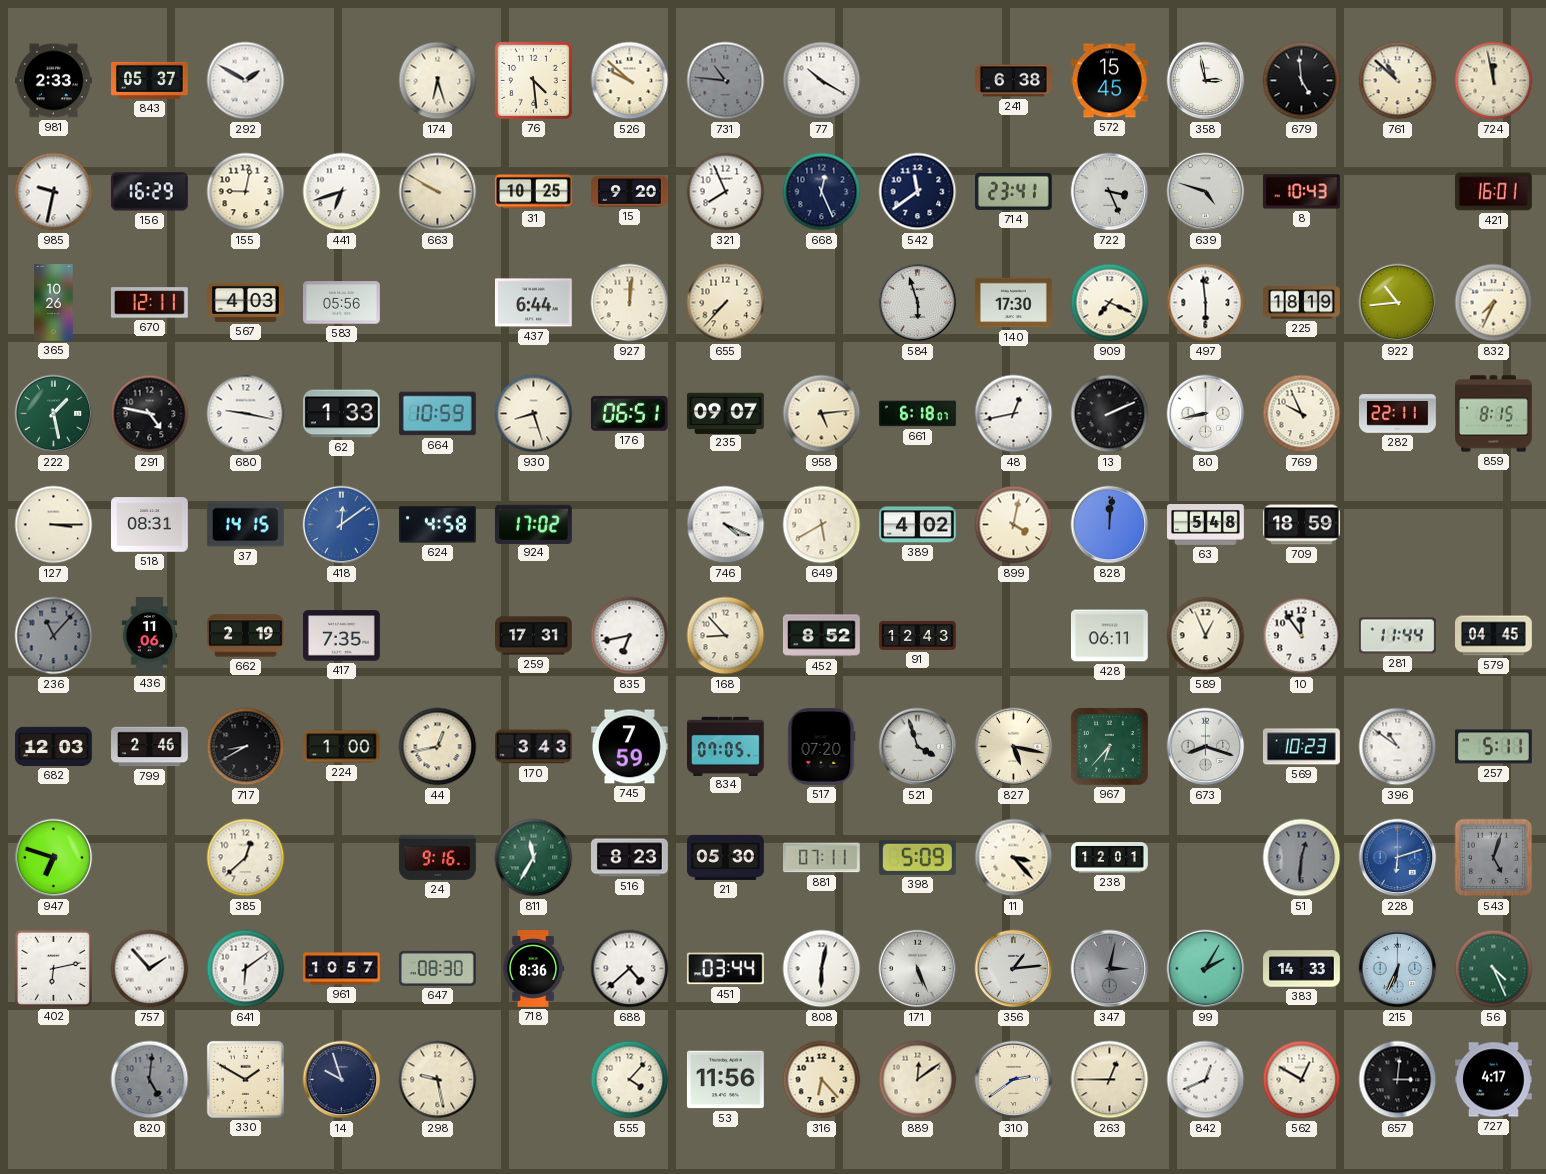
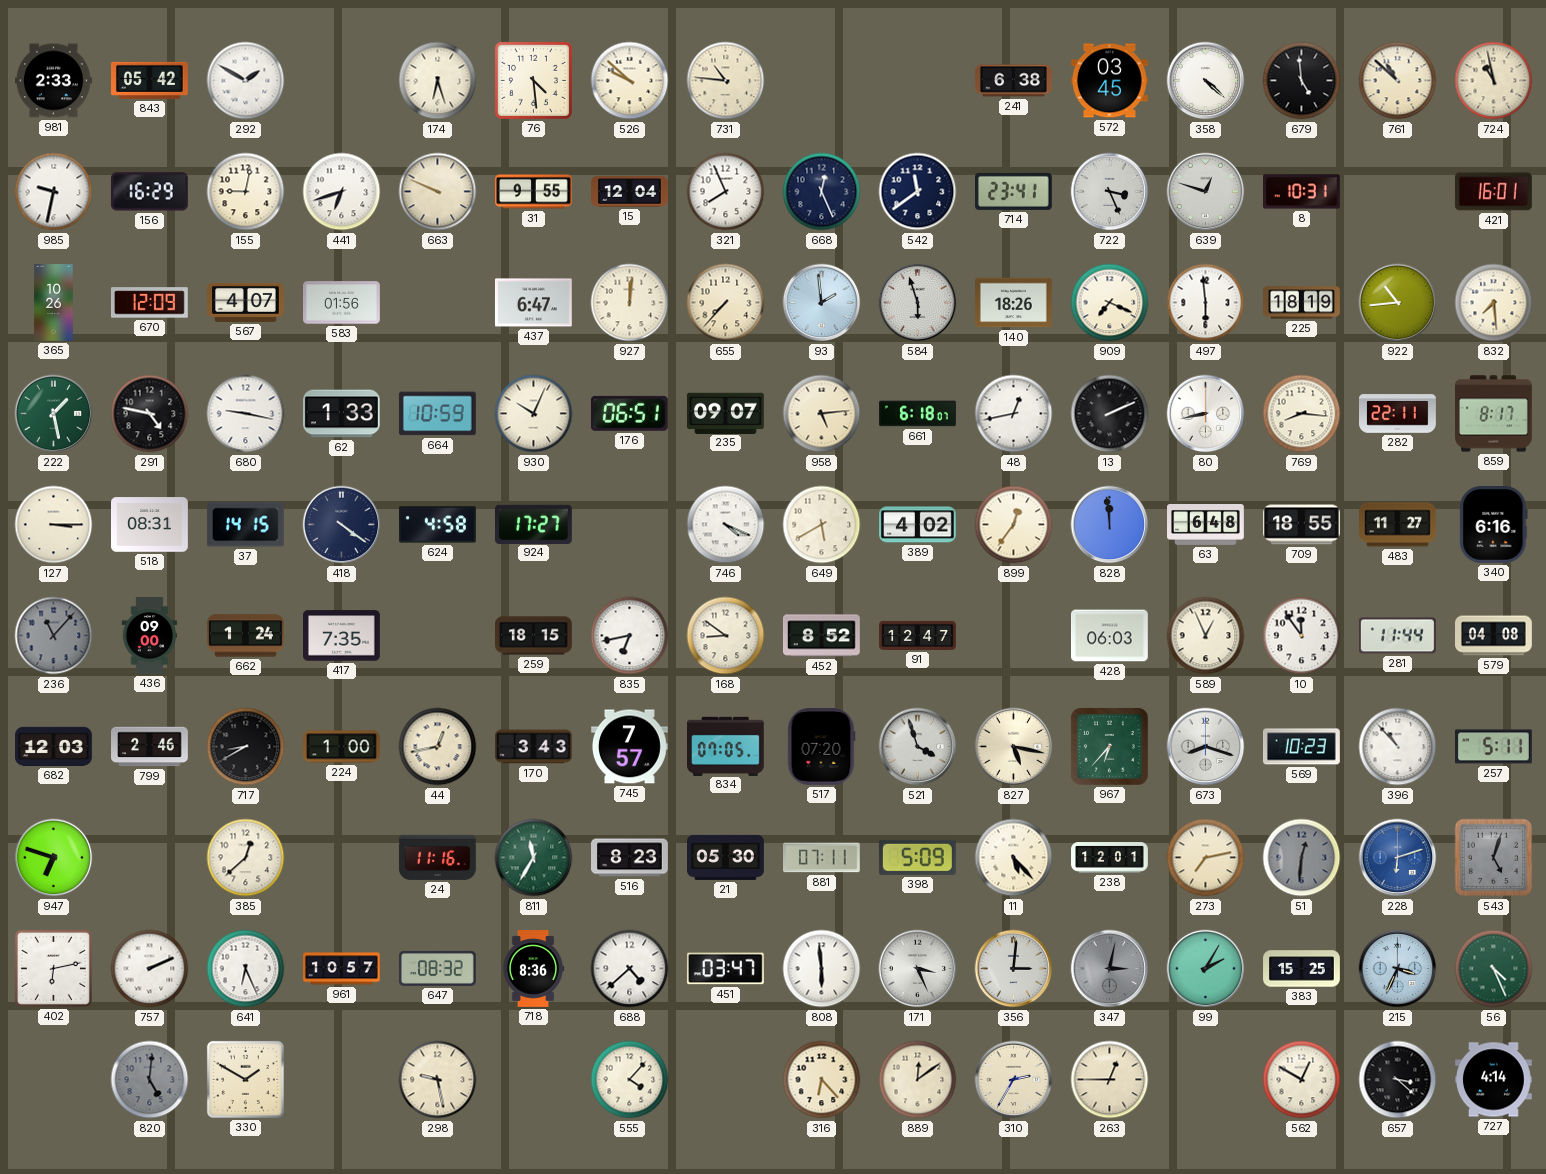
843: 05:37 -> 05:42
731 dial: grey -> cream
77: 10:20 -> none
572: 15:45 -> 03:45
358: 2:58 -> 4:22
724: 11:58 -> 10:58
663: 9:50 -> 9:49
31: 10:25 -> 9:55
15: 9:20 -> 12:04
639: 4:48 -> 12:48
8: 10:43 -> 10:31
670: 12:11 -> 12:09
567: 4:03 -> 4:07
583: 05:56 -> 01:56
437: 6:44 -> 6:47
93: none -> 1:59
140: 17:30 -> 18:26
832: 7:34 -> 7:29
930: 8:27 -> 10:04
769: 9:56 -> 8:16
859: 8:15 -> 8:17
418: 12:09 -> 4:21
418 dial: blue -> navy
924: 17:02 -> 17:27
899: 4:02 -> 12:36
828: 12:01 -> 11:59
63: 5:48 -> 6:48
709: 18:59 -> 18:55
483: none -> 11:27
340: none -> 6:16
436: 11:06 -> 09:00
662: 2:19 -> 1:24
259: 17:31 -> 18:15
168: 8:53 -> 8:51
91: 12:43 -> 12:47
428: 06:11 -> 06:03
579: 04:45 -> 04:08
745: 7:59 -> 7:57
396: 10:51 -> 10:53
24: 9:16 -> 11:16
11: 3:23 -> 5:23
273: none -> 7:13
757: 1:53 -> 2:11
641: 6:09 -> 6:26
647: 08:30 -> 08:32
451: 03:44 -> 03:47
808: 6:02 -> 5:59
171: 5:26 -> 3:26
356: 1:14 -> 3:01
383: 14:33 -> 15:25
215: 6:34 -> 3:34
14: 9:57 -> none
53: 11:56 -> none
310: 2:39 -> 2:35
842: 12:41 -> none
657: 3:01 -> 3:22
727: 4:17 -> 4:14
